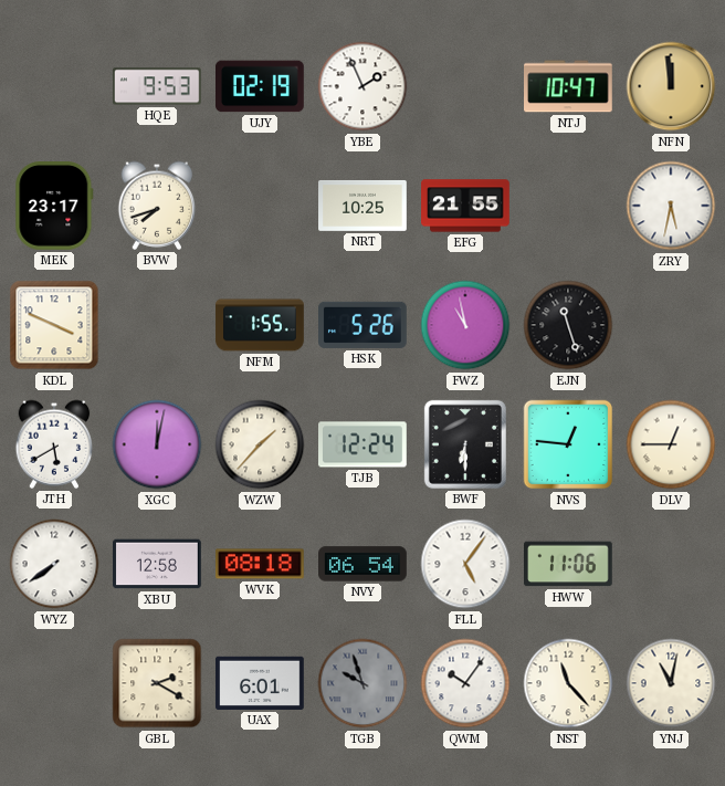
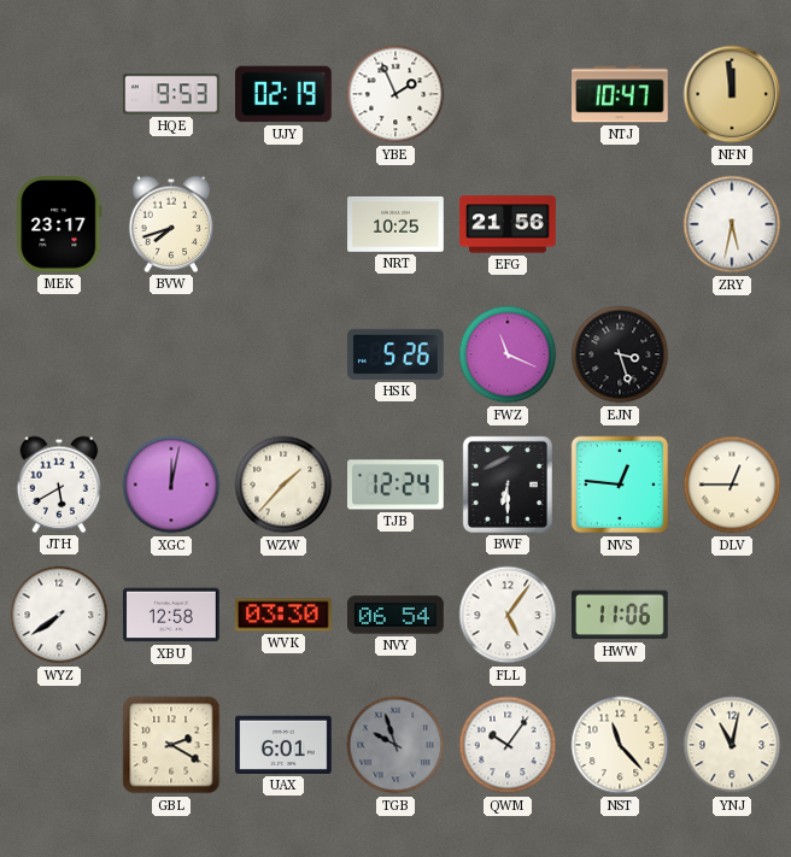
EFG: 21:55 -> 21:56
KDL: 3:49 -> none
NFM: 1:55 -> none
FWZ: 10:58 -> 11:19
EJN: 11:27 -> 3:27
WVK: 08:18 -> 03:30
